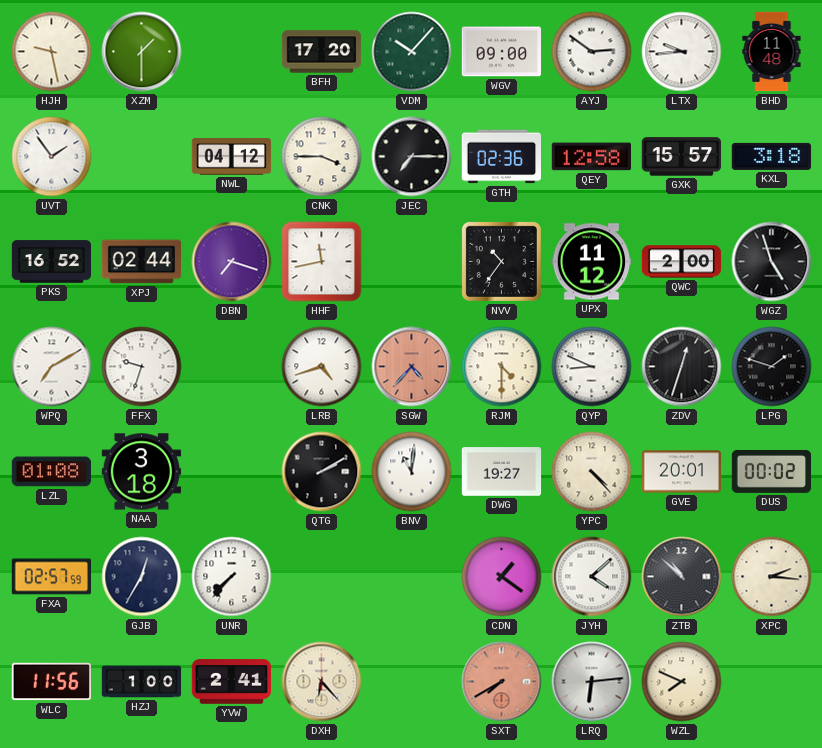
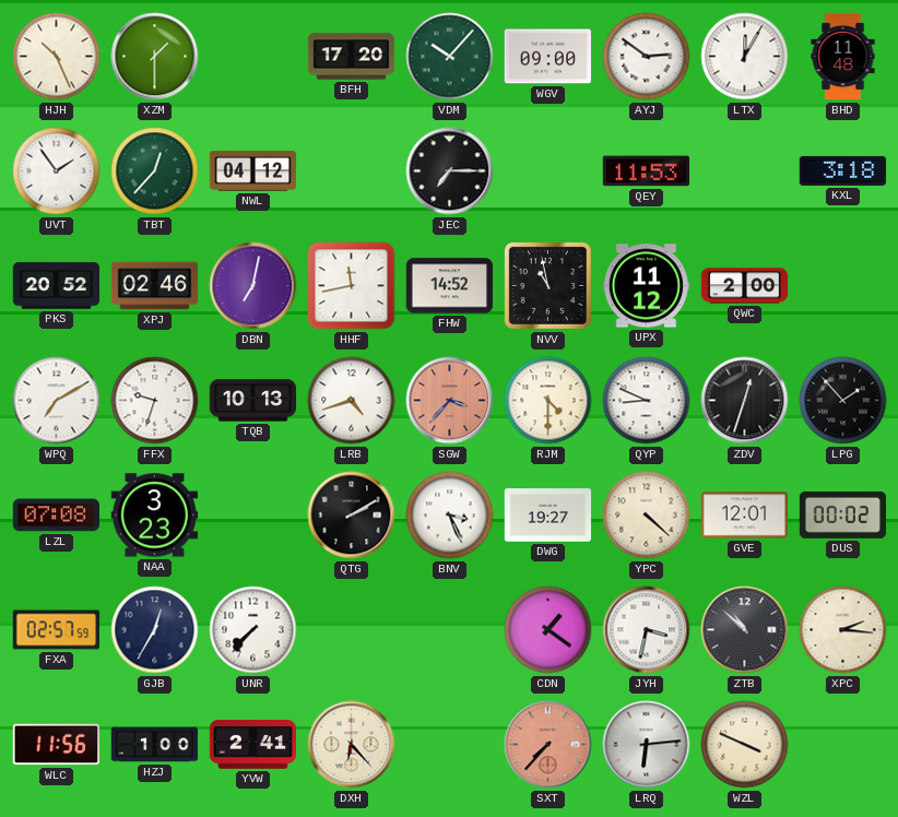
HJH: 9:28 -> 10:26
LTX: 9:44 -> 12:05
TBT: none -> 12:37
CNK: 3:45 -> none
GTH: 02:36 -> none
QEY: 12:58 -> 11:53
GXK: 15:57 -> none
PKS: 16:52 -> 20:52
XPJ: 02:44 -> 02:46
DBN: 7:18 -> 7:02
FHW: none -> 14:52
NVV: 10:36 -> 10:58
WGZ: 4:57 -> none
TQB: none -> 10:13
SGW: 4:37 -> 3:37
LPG: 1:48 -> 1:53
LZL: 01:08 -> 07:08
NAA: 3:18 -> 3:23
BNV: 11:01 -> 3:26
YPC: 4:23 -> 4:22
GVE: 20:01 -> 12:01
JYH: 4:08 -> 3:32
SXT: 7:40 -> 7:37
WZL: 7:49 -> 3:49
